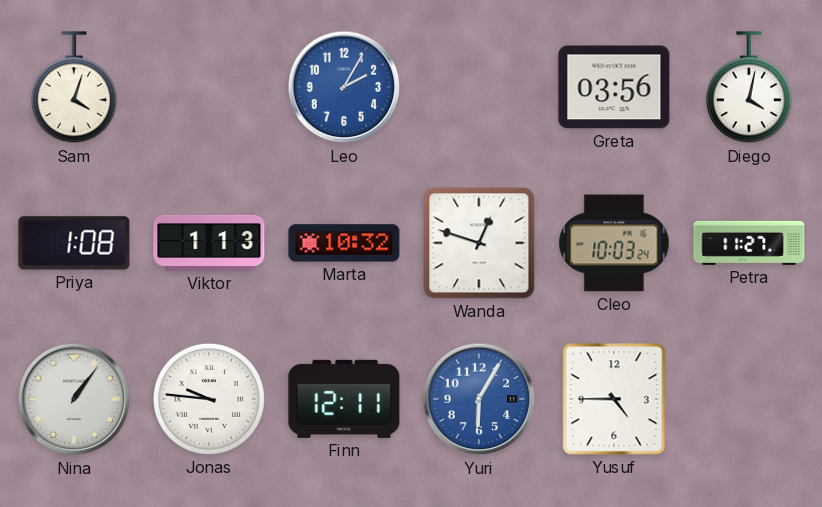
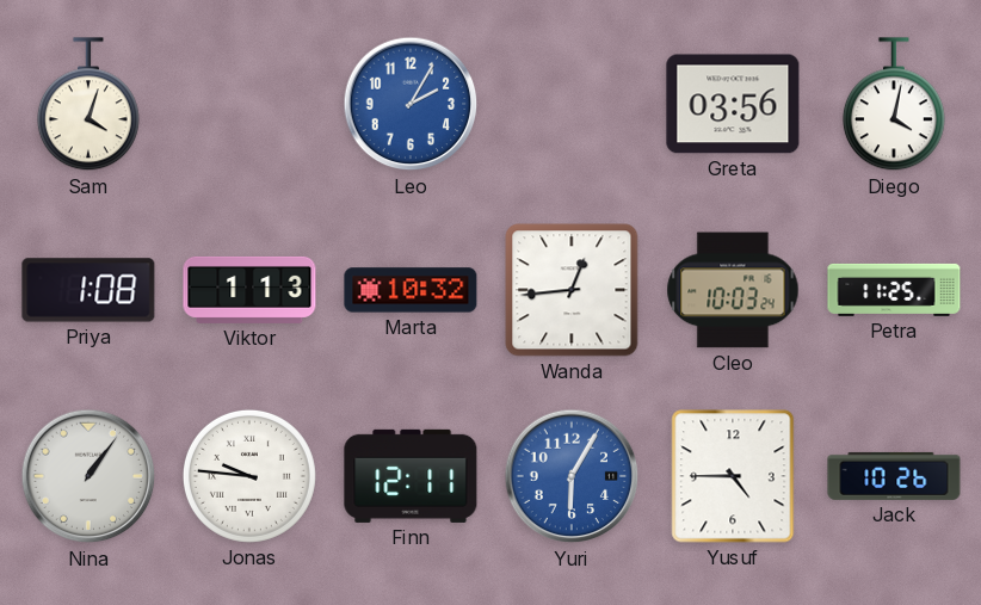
Wanda: 12:48 -> 12:44
Petra: 11:27 -> 11:25
Jack: none -> 10:26
